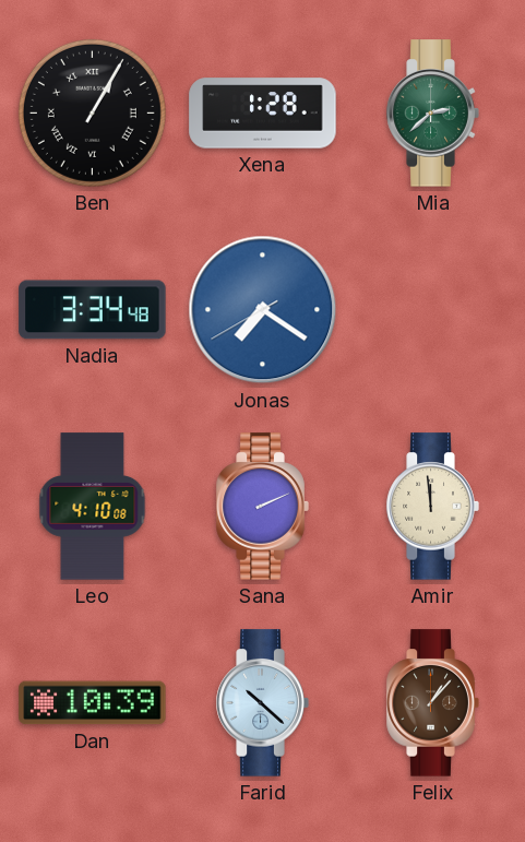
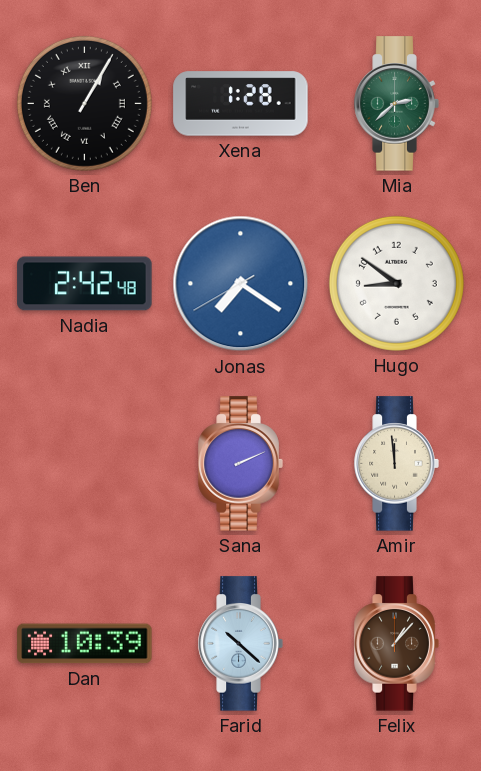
Nadia: 3:34 -> 2:42
Hugo: none -> 8:51
Leo: 4:10 -> none
